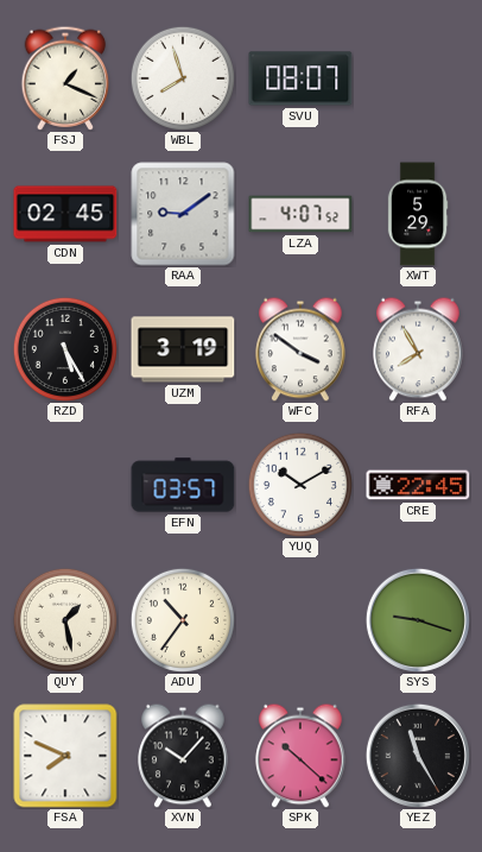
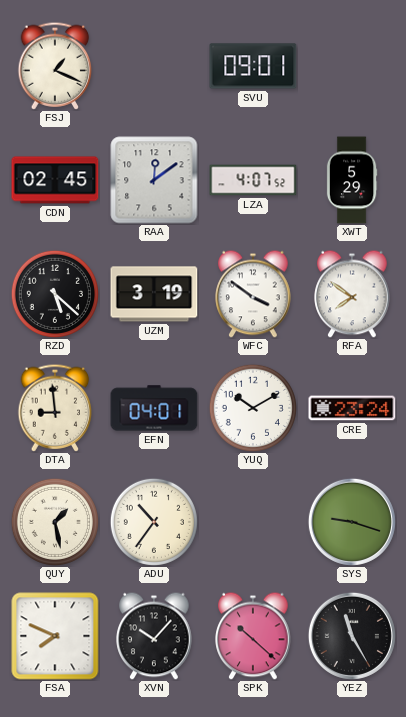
WBL: 7:57 -> none
SVU: 08:07 -> 09:01
RAA: 9:09 -> 12:09
RZD: 5:25 -> 5:22
RFA: 7:55 -> 7:51
DTA: none -> 8:59
EFN: 03:57 -> 04:01
CRE: 22:45 -> 23:24
